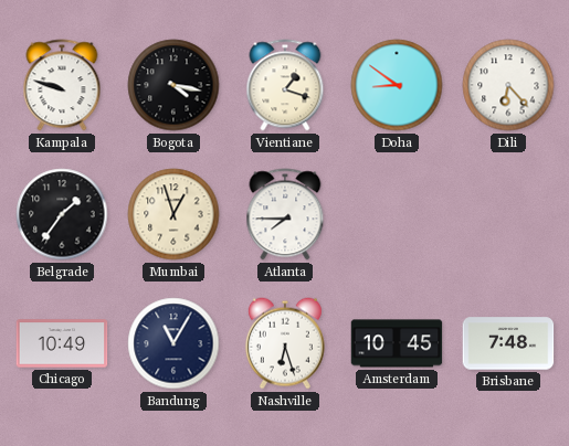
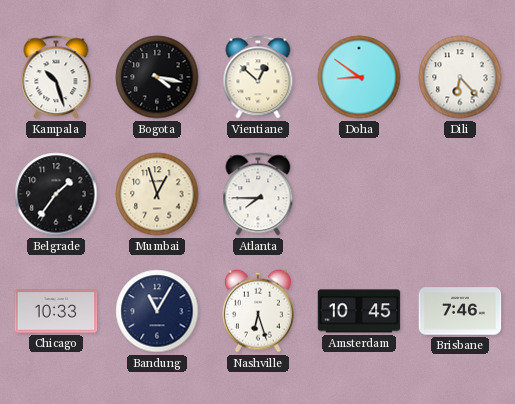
Kampala: 9:48 -> 10:27
Vientiane: 1:18 -> 12:52
Chicago: 10:49 -> 10:33
Brisbane: 7:48 -> 7:46
